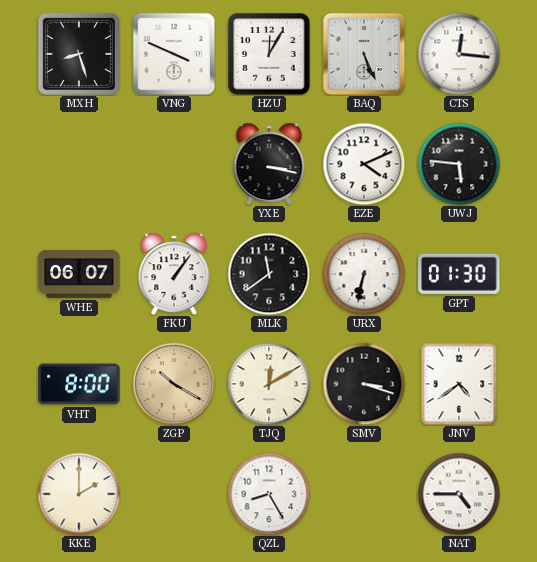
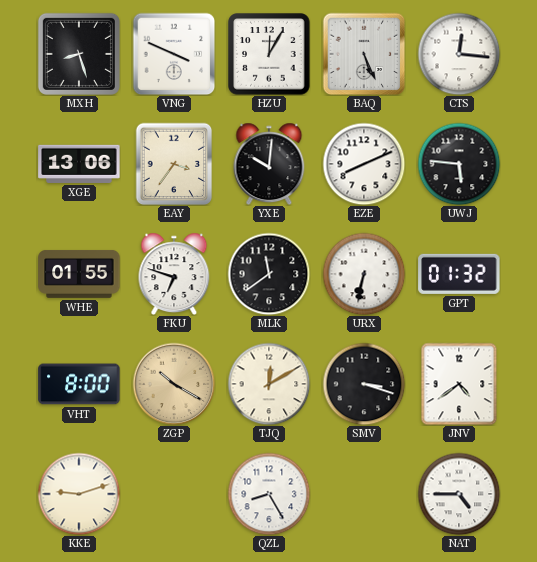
XGE: none -> 13:06
EAY: none -> 3:36
YXE: 3:17 -> 10:01
EZE: 4:11 -> 8:11
WHE: 06:07 -> 01:55
FKU: 1:06 -> 6:48
GPT: 01:30 -> 01:32
KKE: 2:00 -> 9:12
